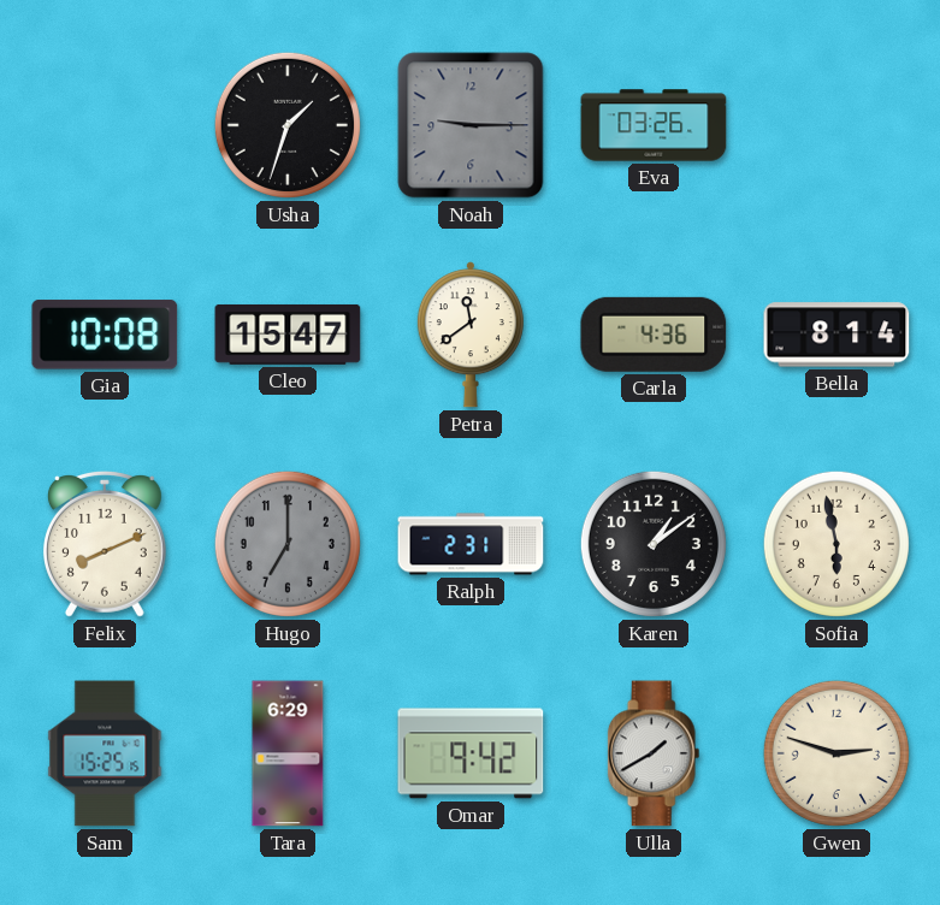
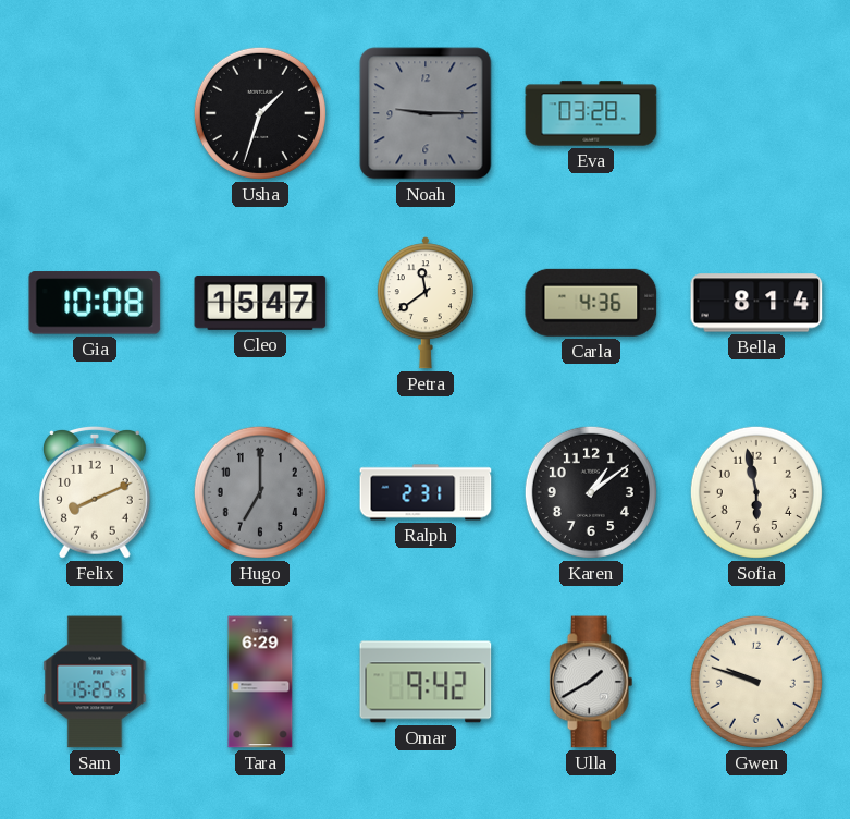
Eva: 03:26 -> 03:28
Gwen: 2:48 -> 9:48
